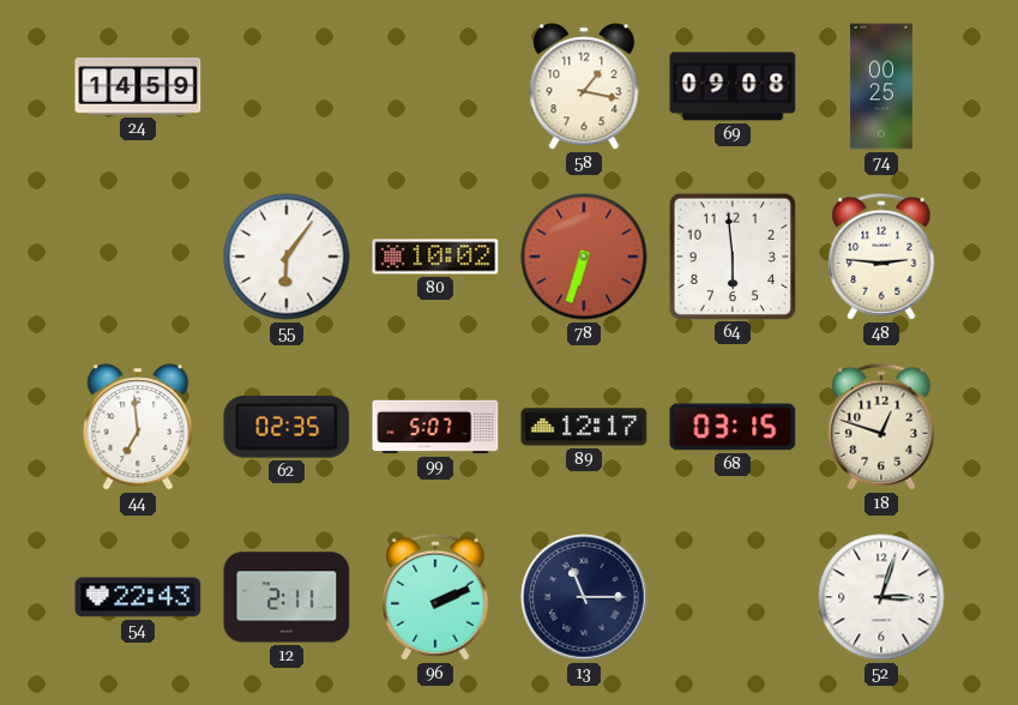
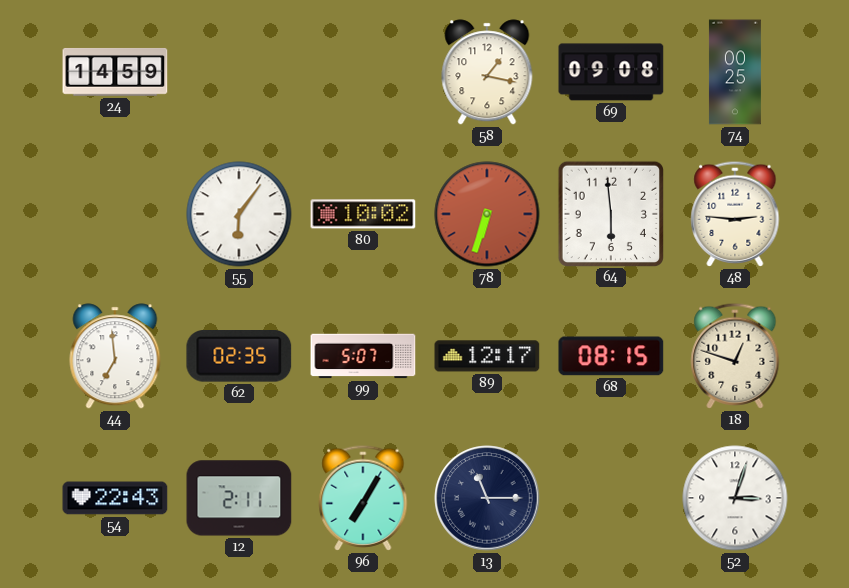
68: 03:15 -> 08:15
96: 2:11 -> 7:05
